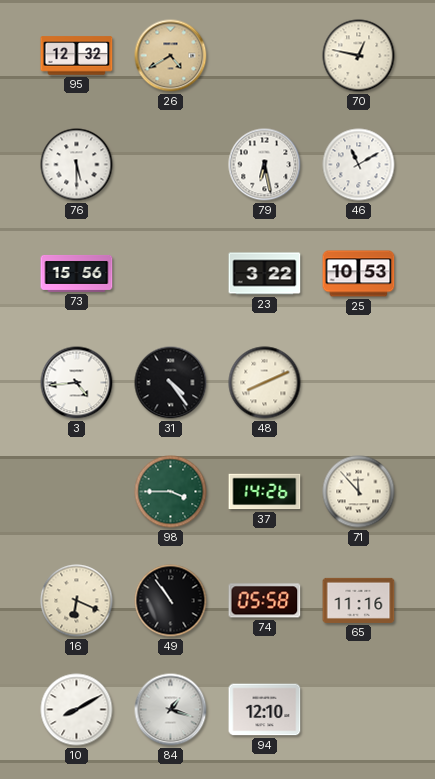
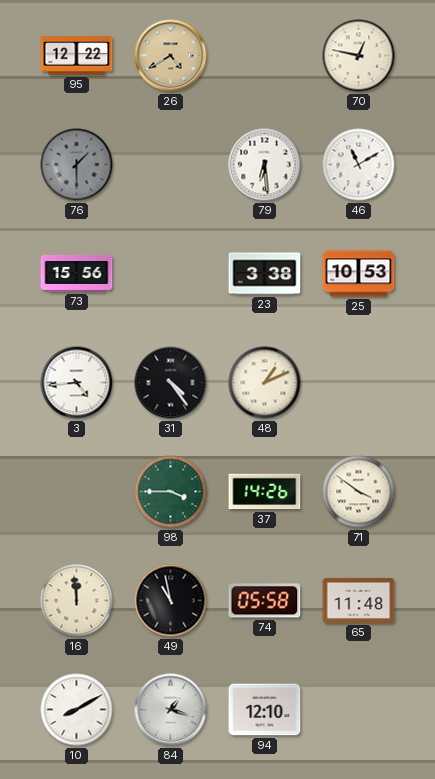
95: 12:32 -> 12:22
76: 5:30 -> 1:30
76 dial: white -> grey
79: 6:28 -> 6:29
23: 3:22 -> 3:38
48: 8:11 -> 1:11
71: 11:53 -> 3:51
16: 6:19 -> 11:59
49: 10:54 -> 10:58
65: 11:16 -> 11:48
